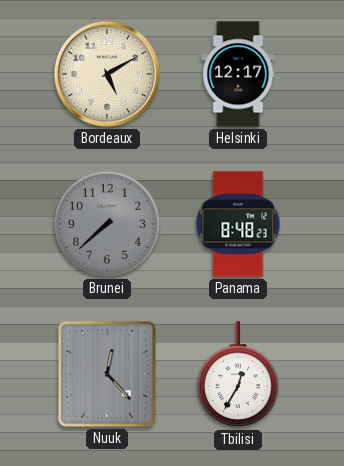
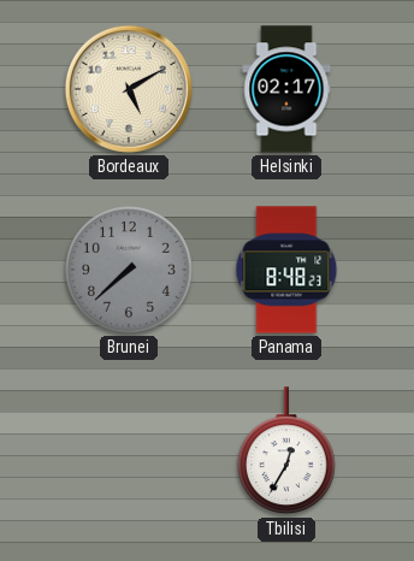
Helsinki: 12:17 -> 02:17
Nuuk: 12:23 -> none
